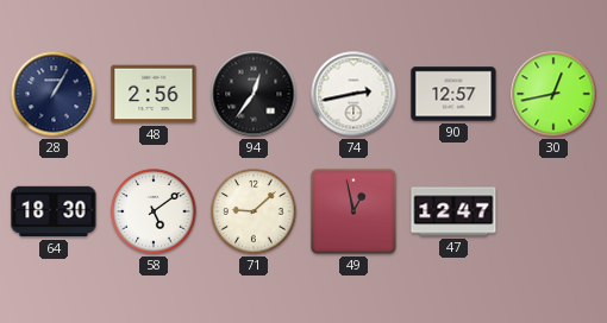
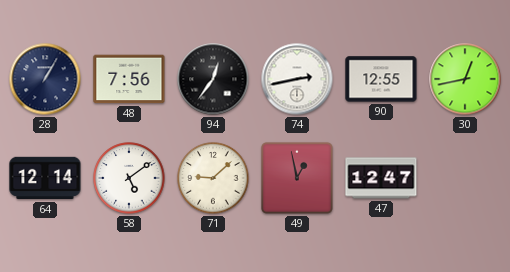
48: 2:56 -> 7:56
90: 12:57 -> 12:55
64: 18:30 -> 12:14
